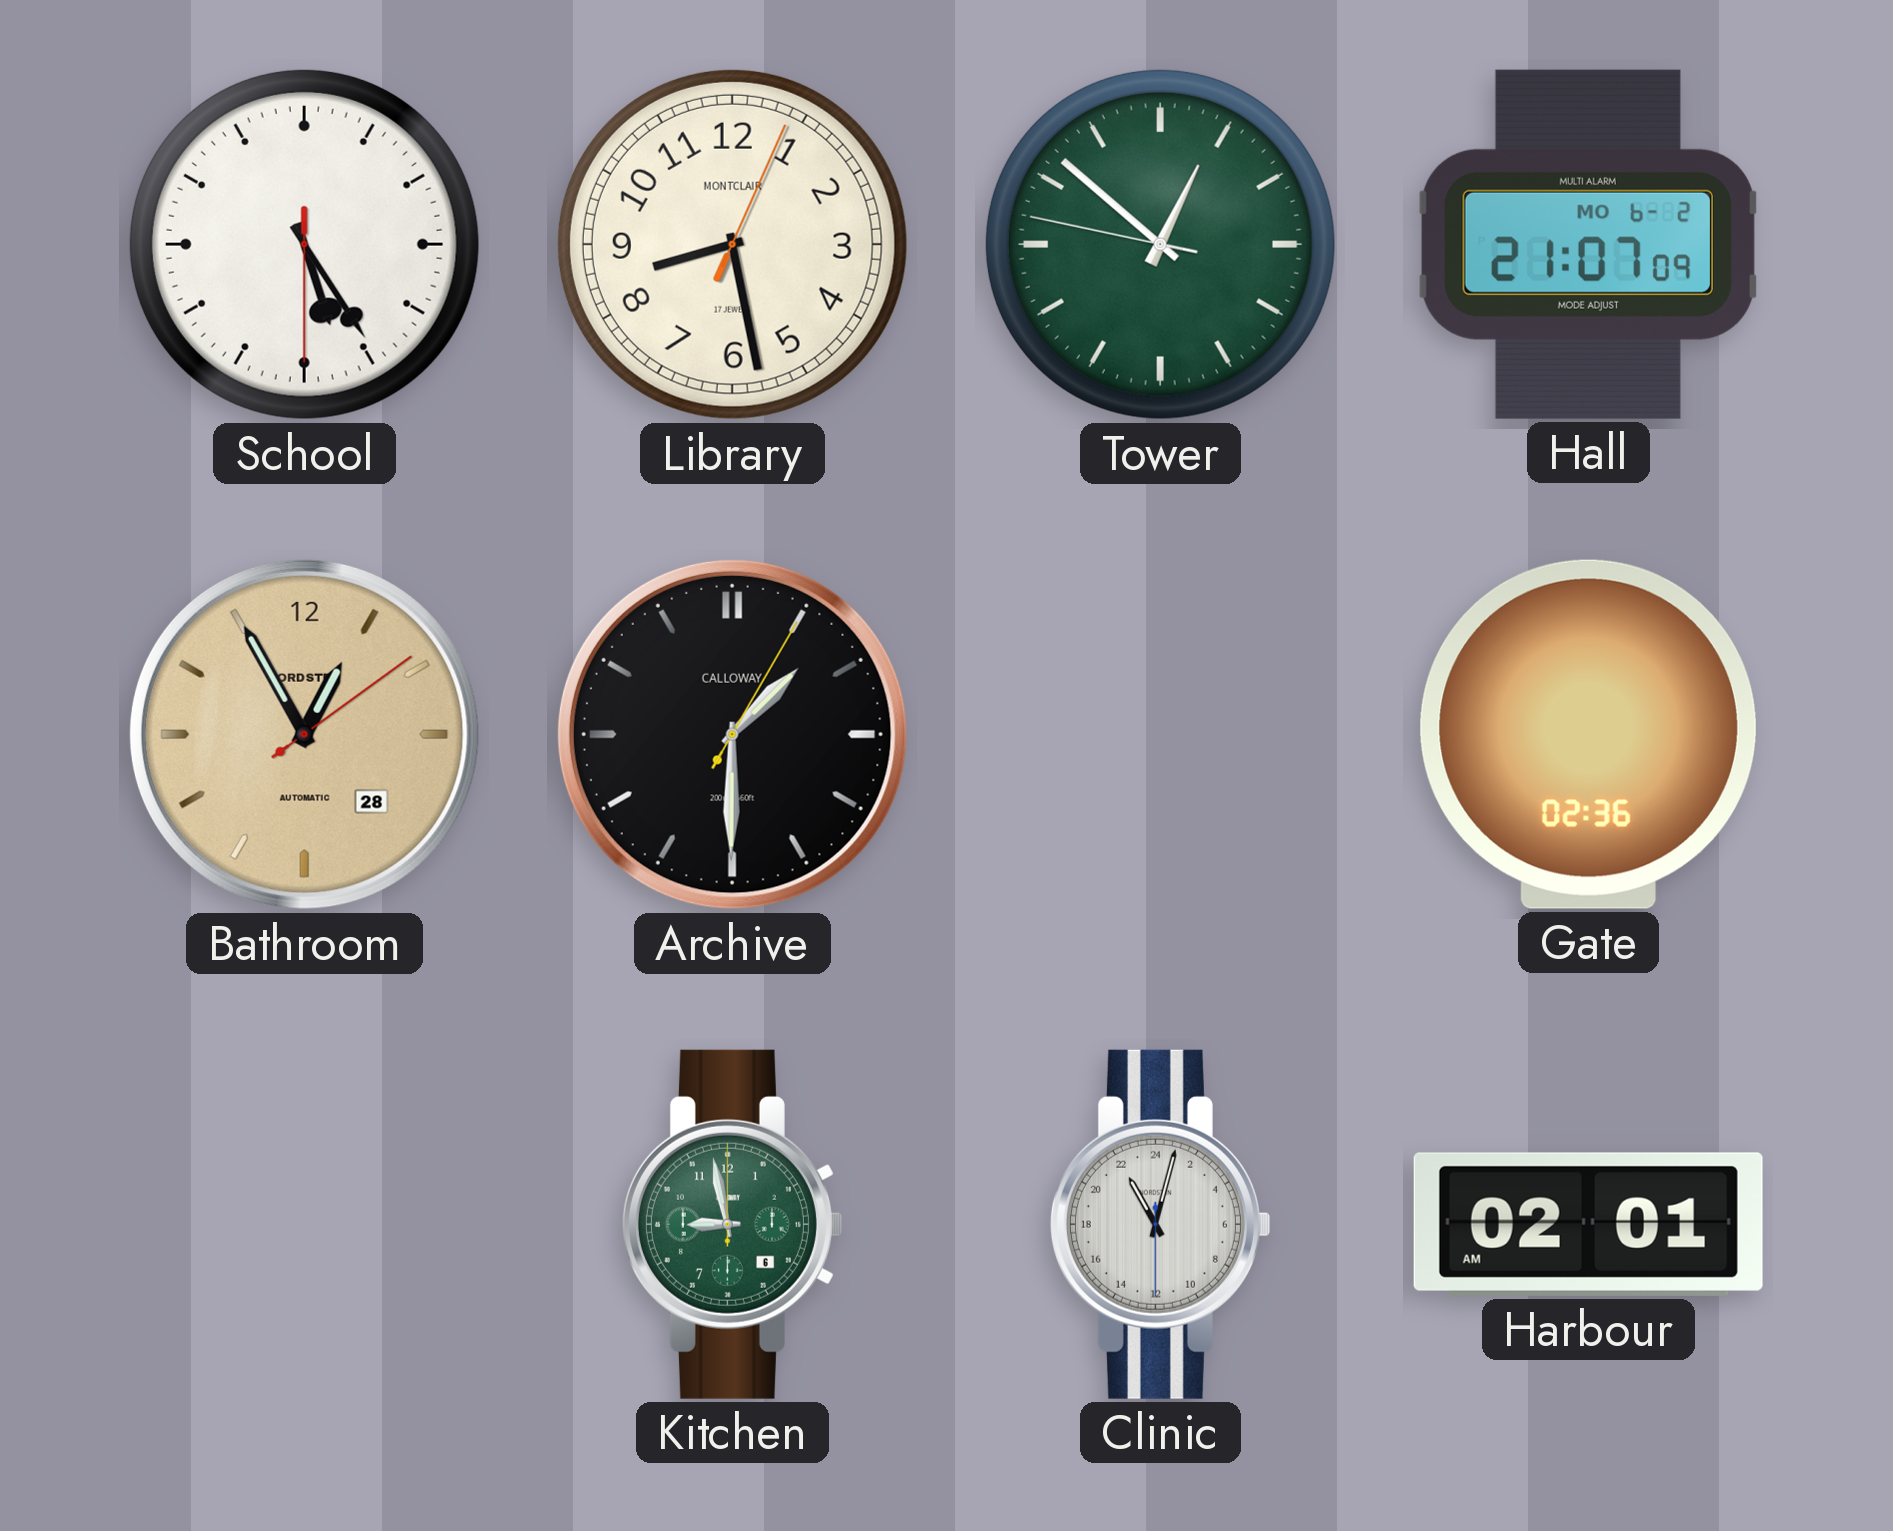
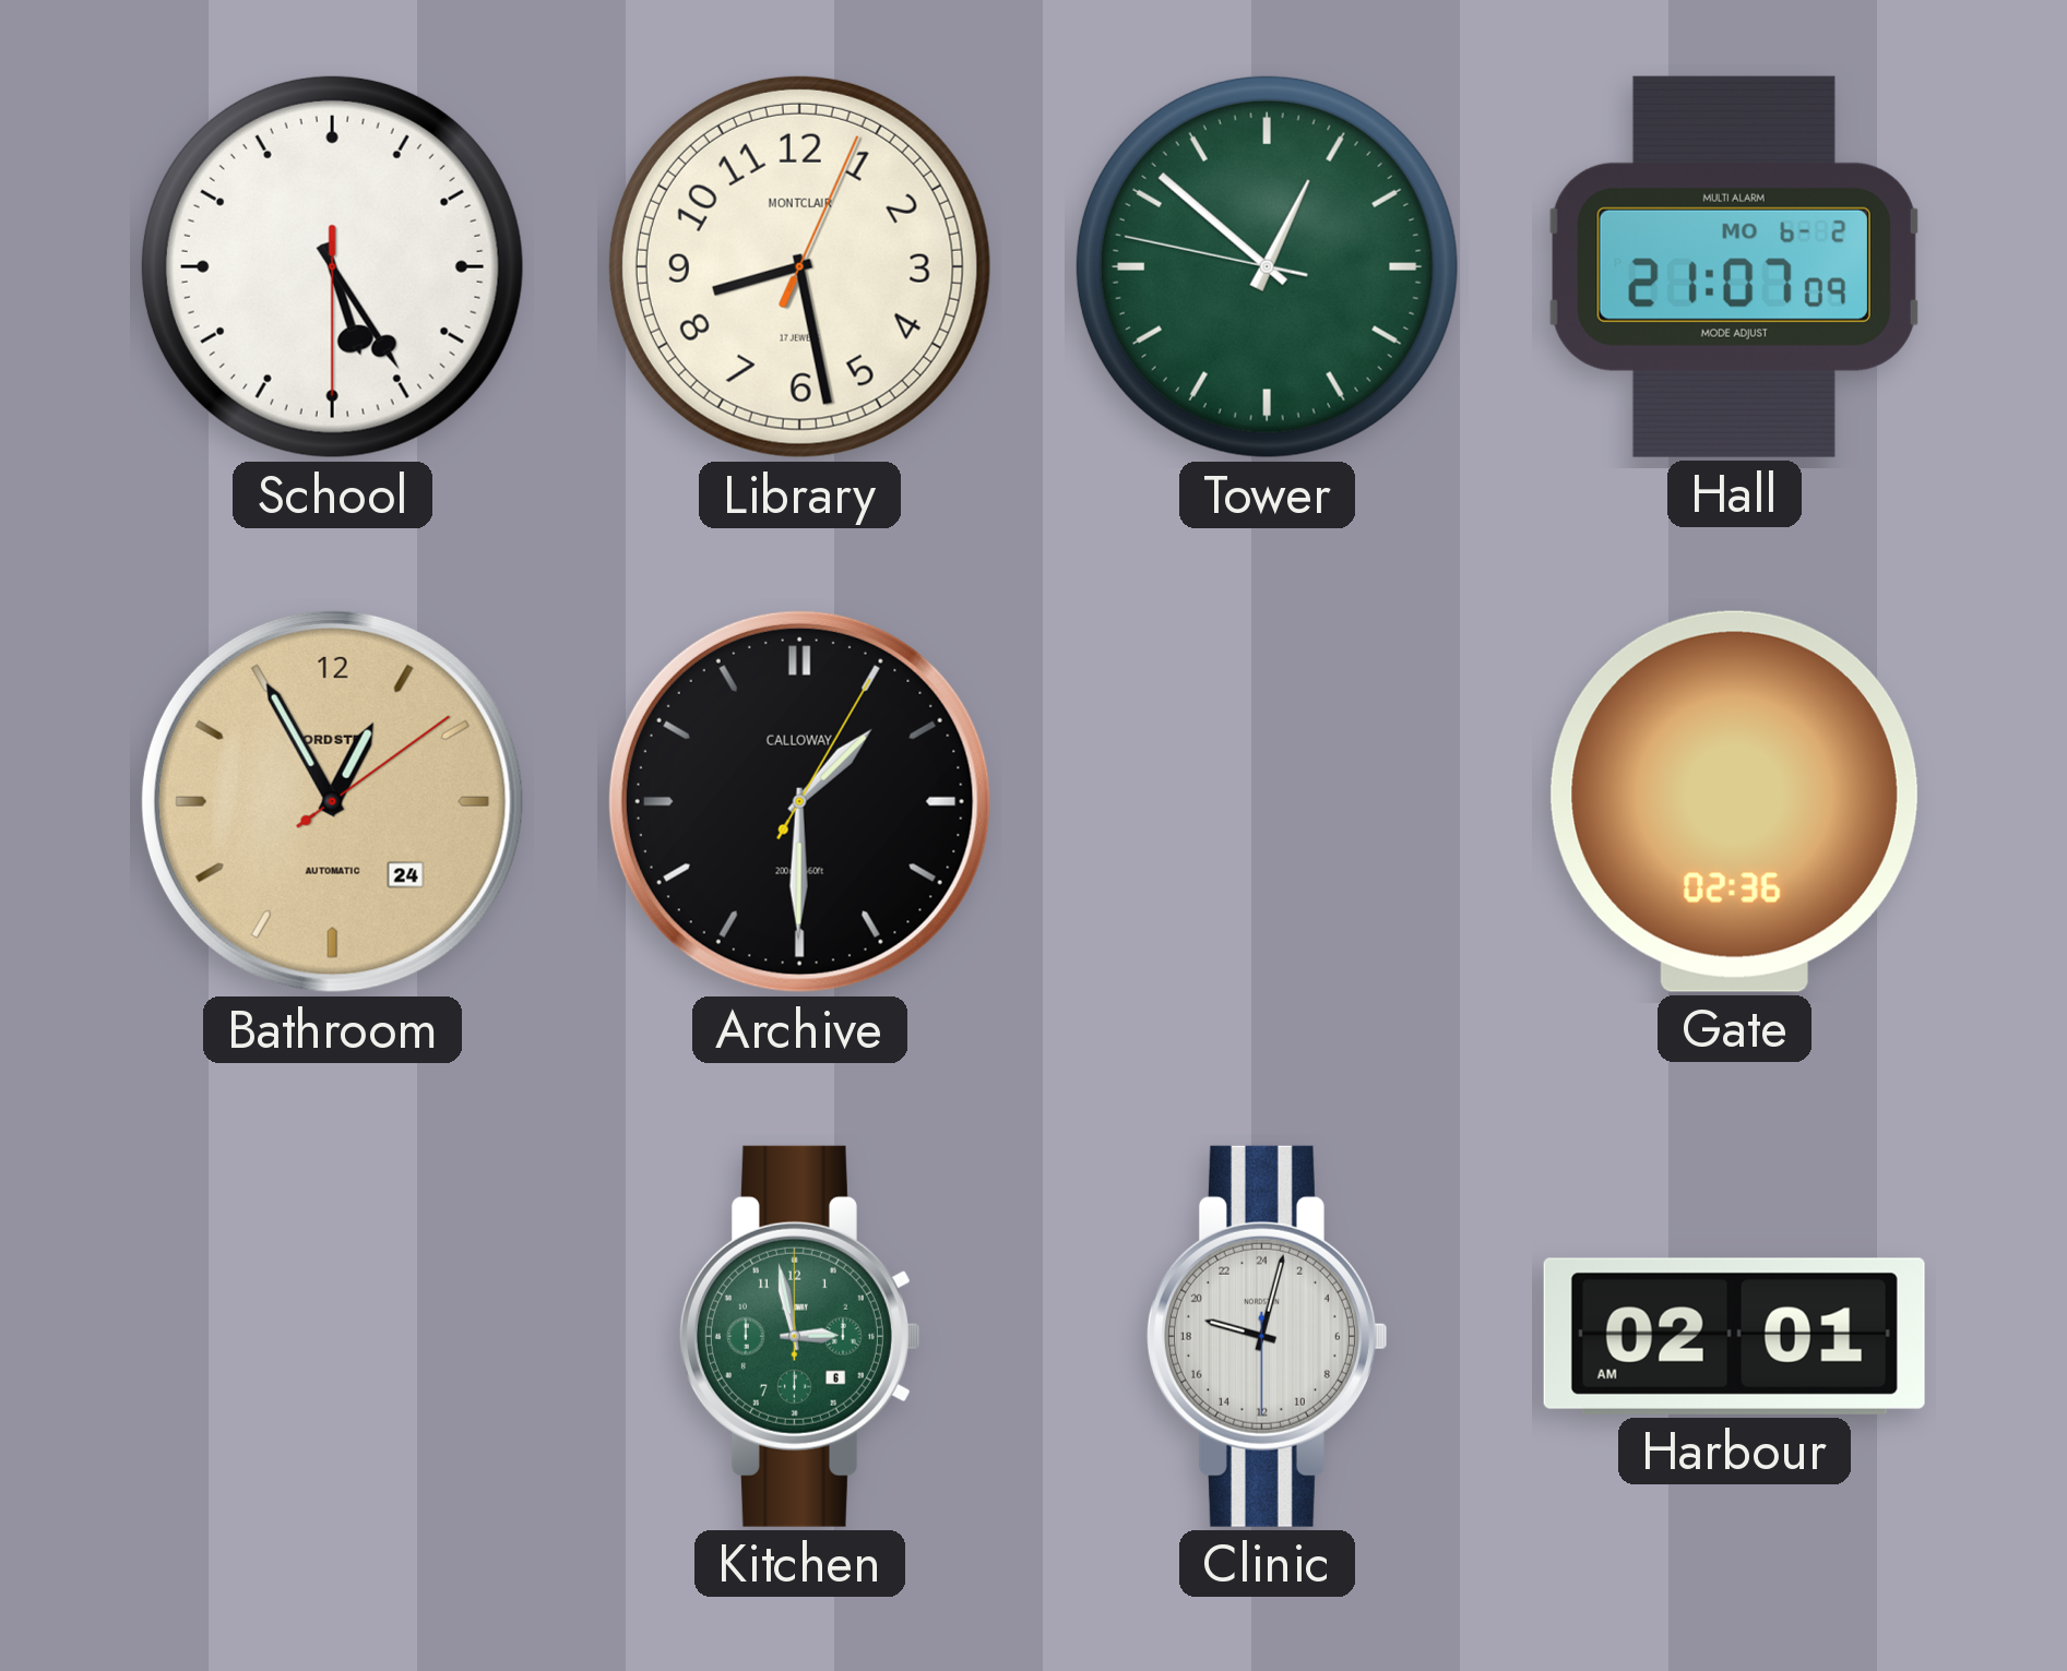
Bathroom date: 28 -> 24
Kitchen: 8:58 -> 2:58
Clinic: 22:02 -> 19:02
